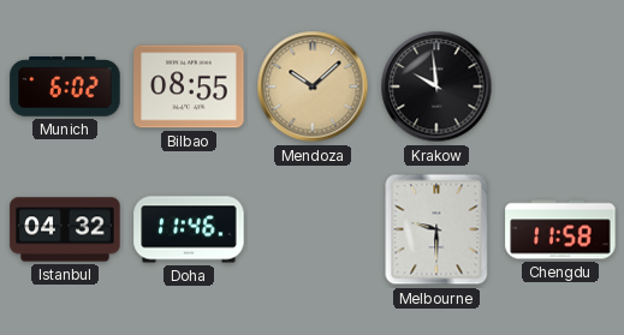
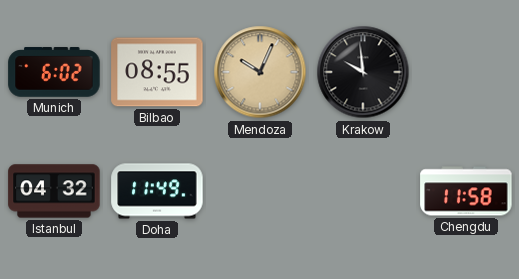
Mendoza: 10:08 -> 10:04
Doha: 11:46 -> 11:49
Melbourne: 9:30 -> none
